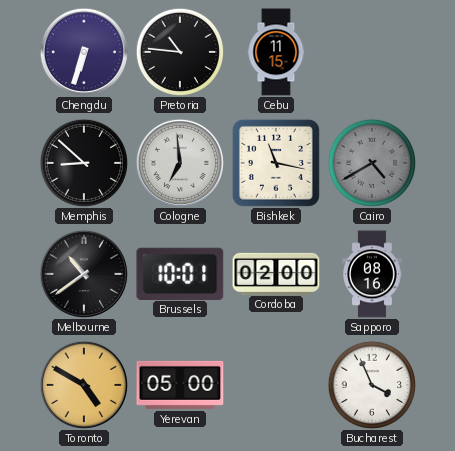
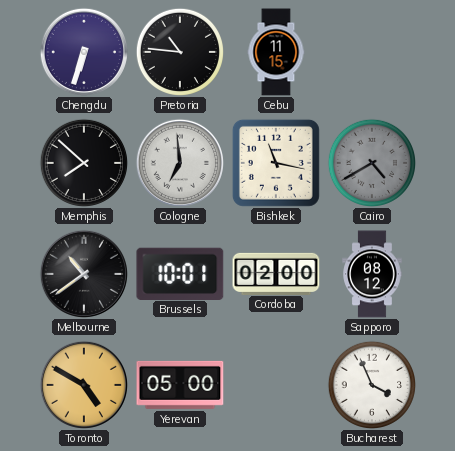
Memphis: 8:52 -> 7:52
Sapporo: 08:16 -> 08:12
